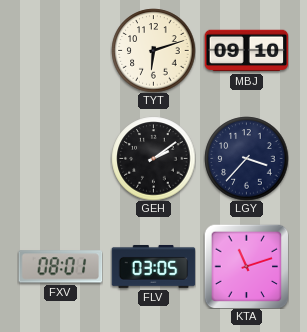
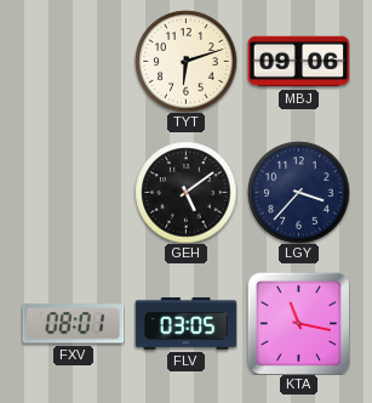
MBJ: 09:10 -> 09:06
GEH: 2:09 -> 5:09
KTA: 11:12 -> 11:17
